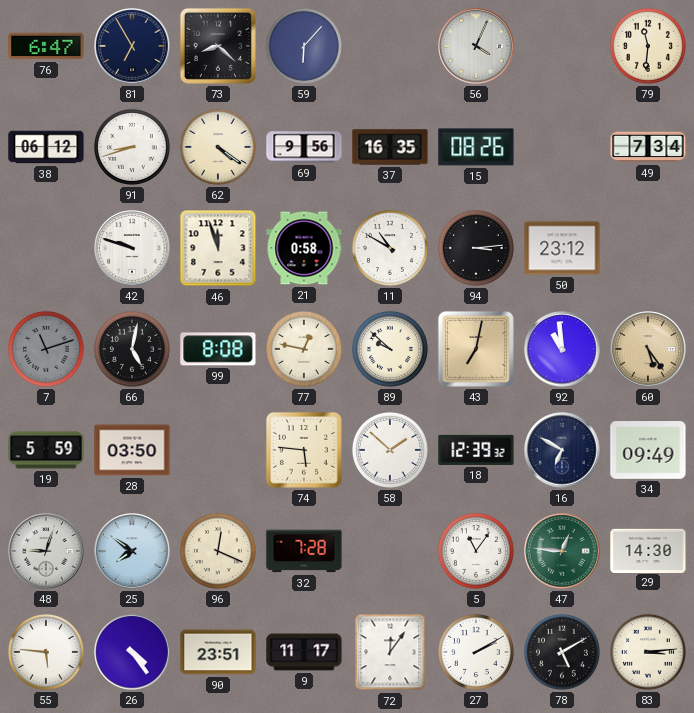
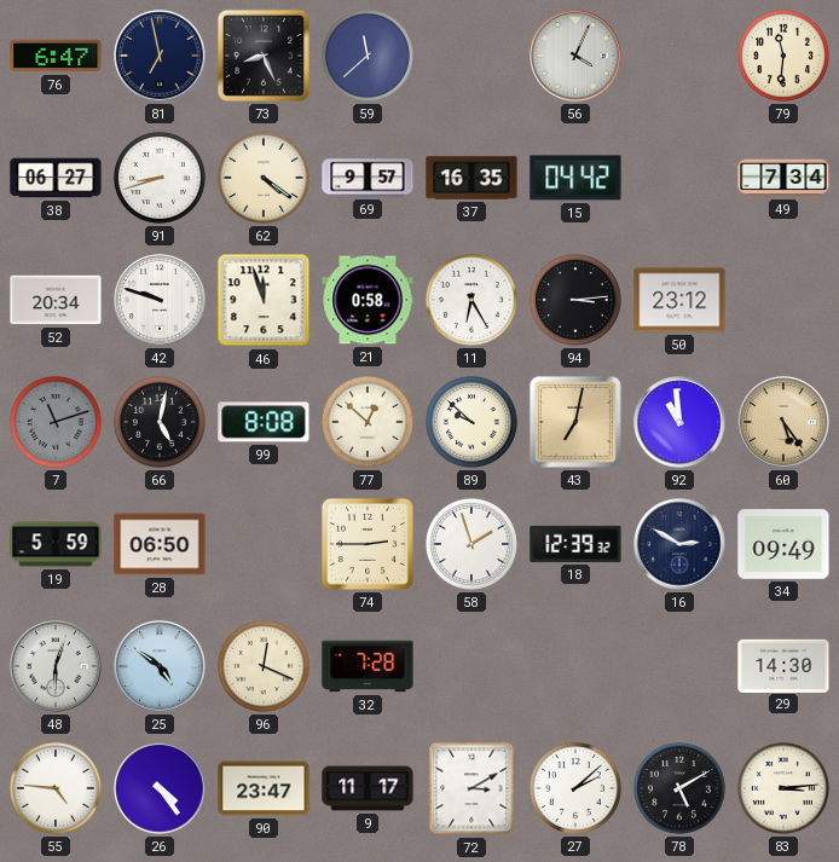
81: 6:55 -> 6:58
73: 8:22 -> 8:26
59: 6:07 -> 11:38
38: 06:12 -> 06:27
69: 9:56 -> 9:57
15: 08:26 -> 04:42
52: none -> 20:34
11: 10:50 -> 6:25
77: 12:47 -> 12:52
28: 03:50 -> 06:50
74: 5:46 -> 2:45
58: 1:52 -> 1:57
16: 6:50 -> 2:50
48: 9:03 -> 6:03
25: 7:51 -> 4:51
5: 11:06 -> none
47: 12:46 -> none
55: 5:46 -> 4:46
90: 23:51 -> 23:47
72: 12:06 -> 3:10
27: 2:10 -> 2:08
